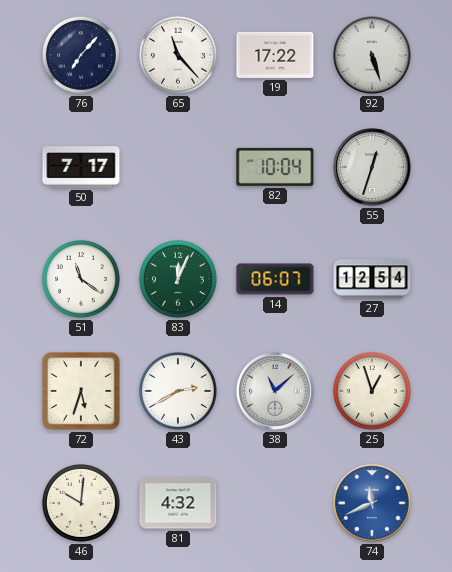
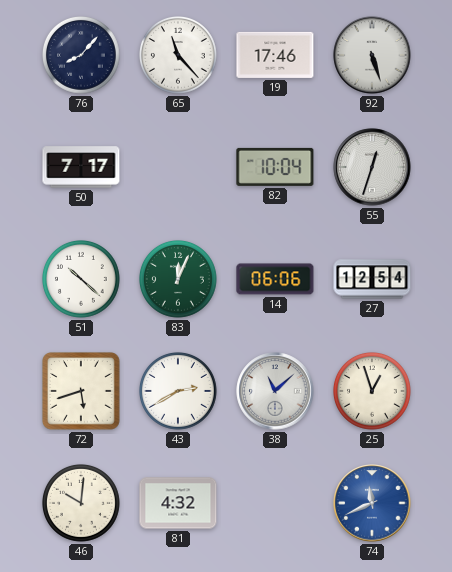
76: 7:07 -> 8:07
19: 17:22 -> 17:46
51: 11:21 -> 10:22
14: 06:07 -> 06:06
72: 5:33 -> 5:42
